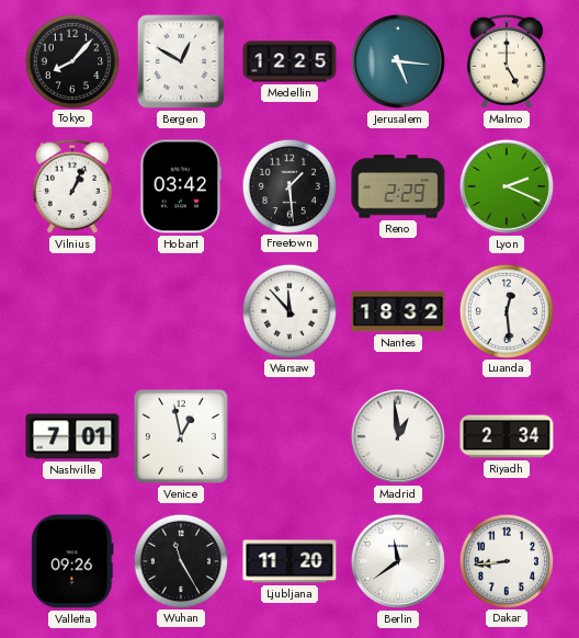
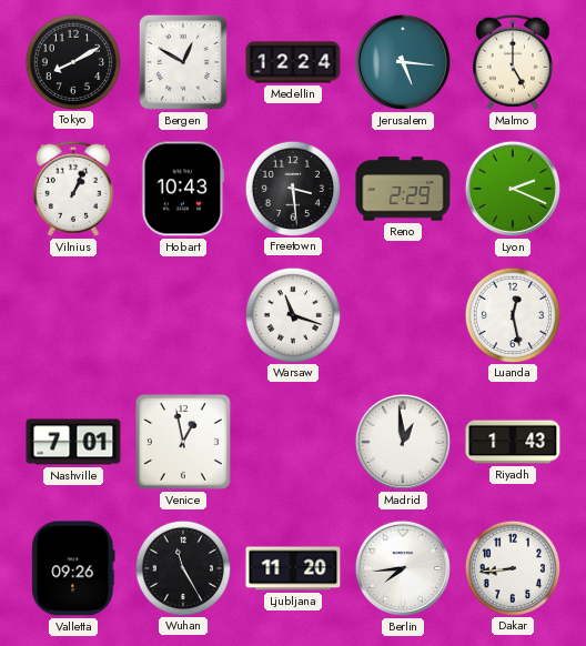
Tokyo: 8:07 -> 8:10
Medellin: 12:25 -> 12:24
Hobart: 03:42 -> 10:43
Freetown: 1:29 -> 3:29
Warsaw: 11:53 -> 11:18
Nantes: 18:32 -> none
Luanda: 12:29 -> 12:28
Riyadh: 2:34 -> 1:43
Berlin: 11:39 -> 7:44
